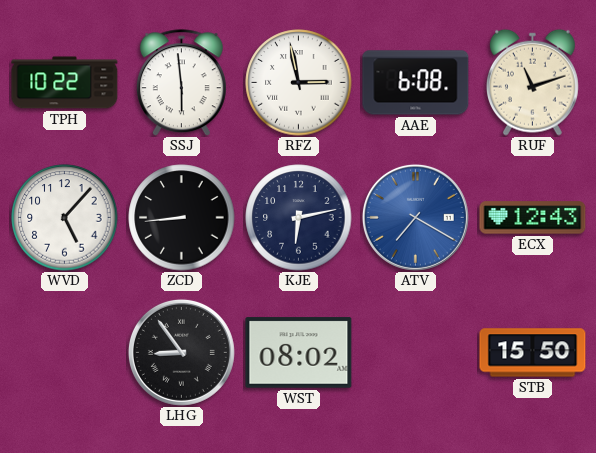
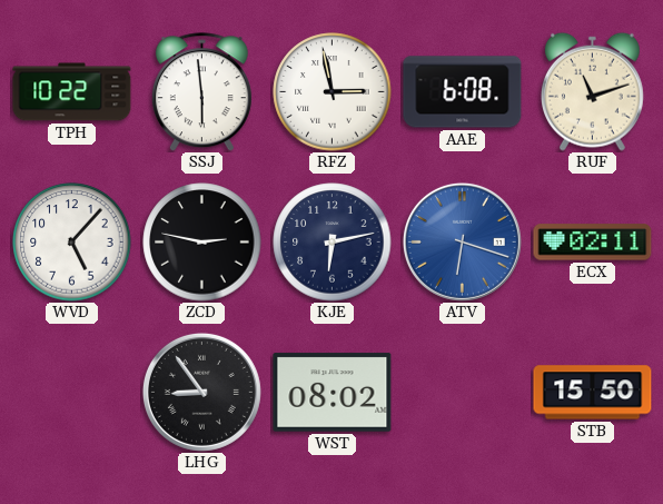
ZCD: 8:44 -> 2:47
ATV: 7:20 -> 6:18
ECX: 12:43 -> 02:11
